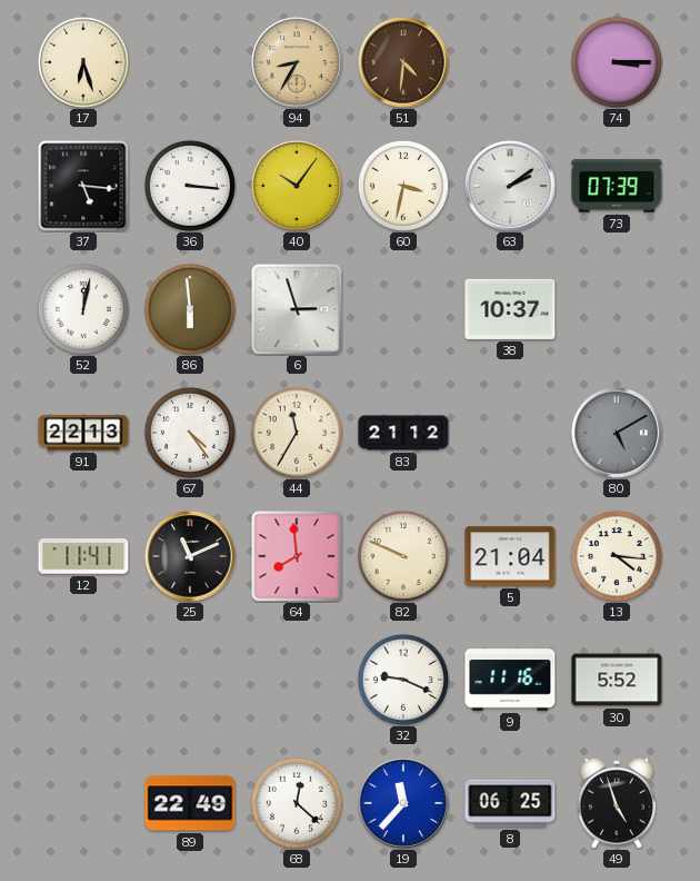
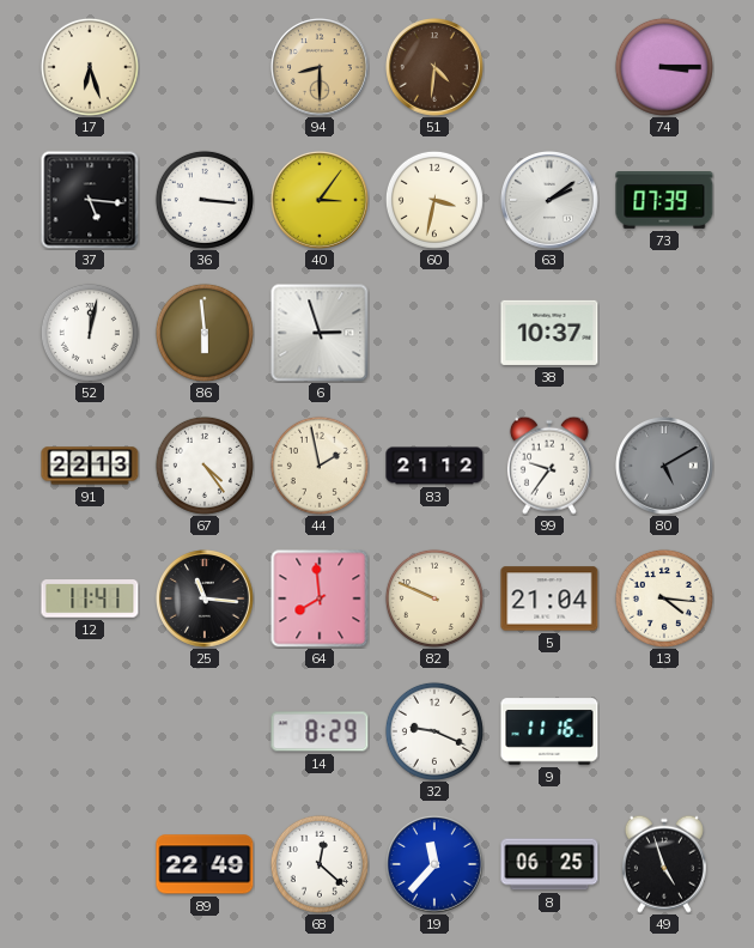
94: 8:35 -> 8:30
40: 10:06 -> 3:06
44: 11:35 -> 1:58
99: none -> 9:36
25: 11:11 -> 11:16
14: none -> 8:29
30: 5:52 -> none
